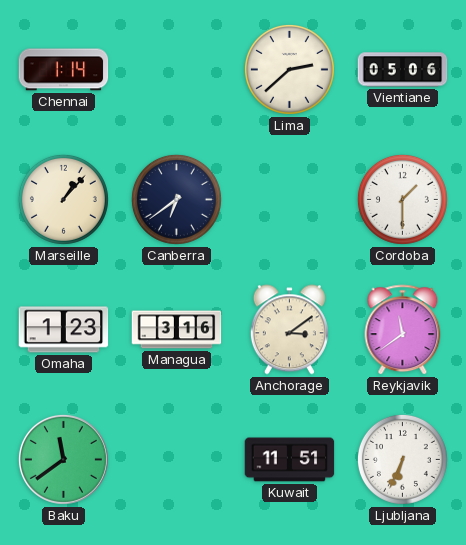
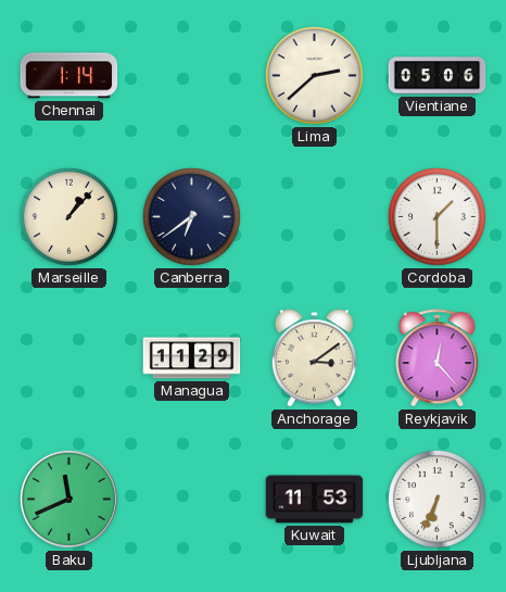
Omaha: 1:23 -> none
Managua: 3:16 -> 11:29
Reykjavik: 11:39 -> 12:23
Baku: 11:39 -> 11:41
Kuwait: 11:51 -> 11:53
